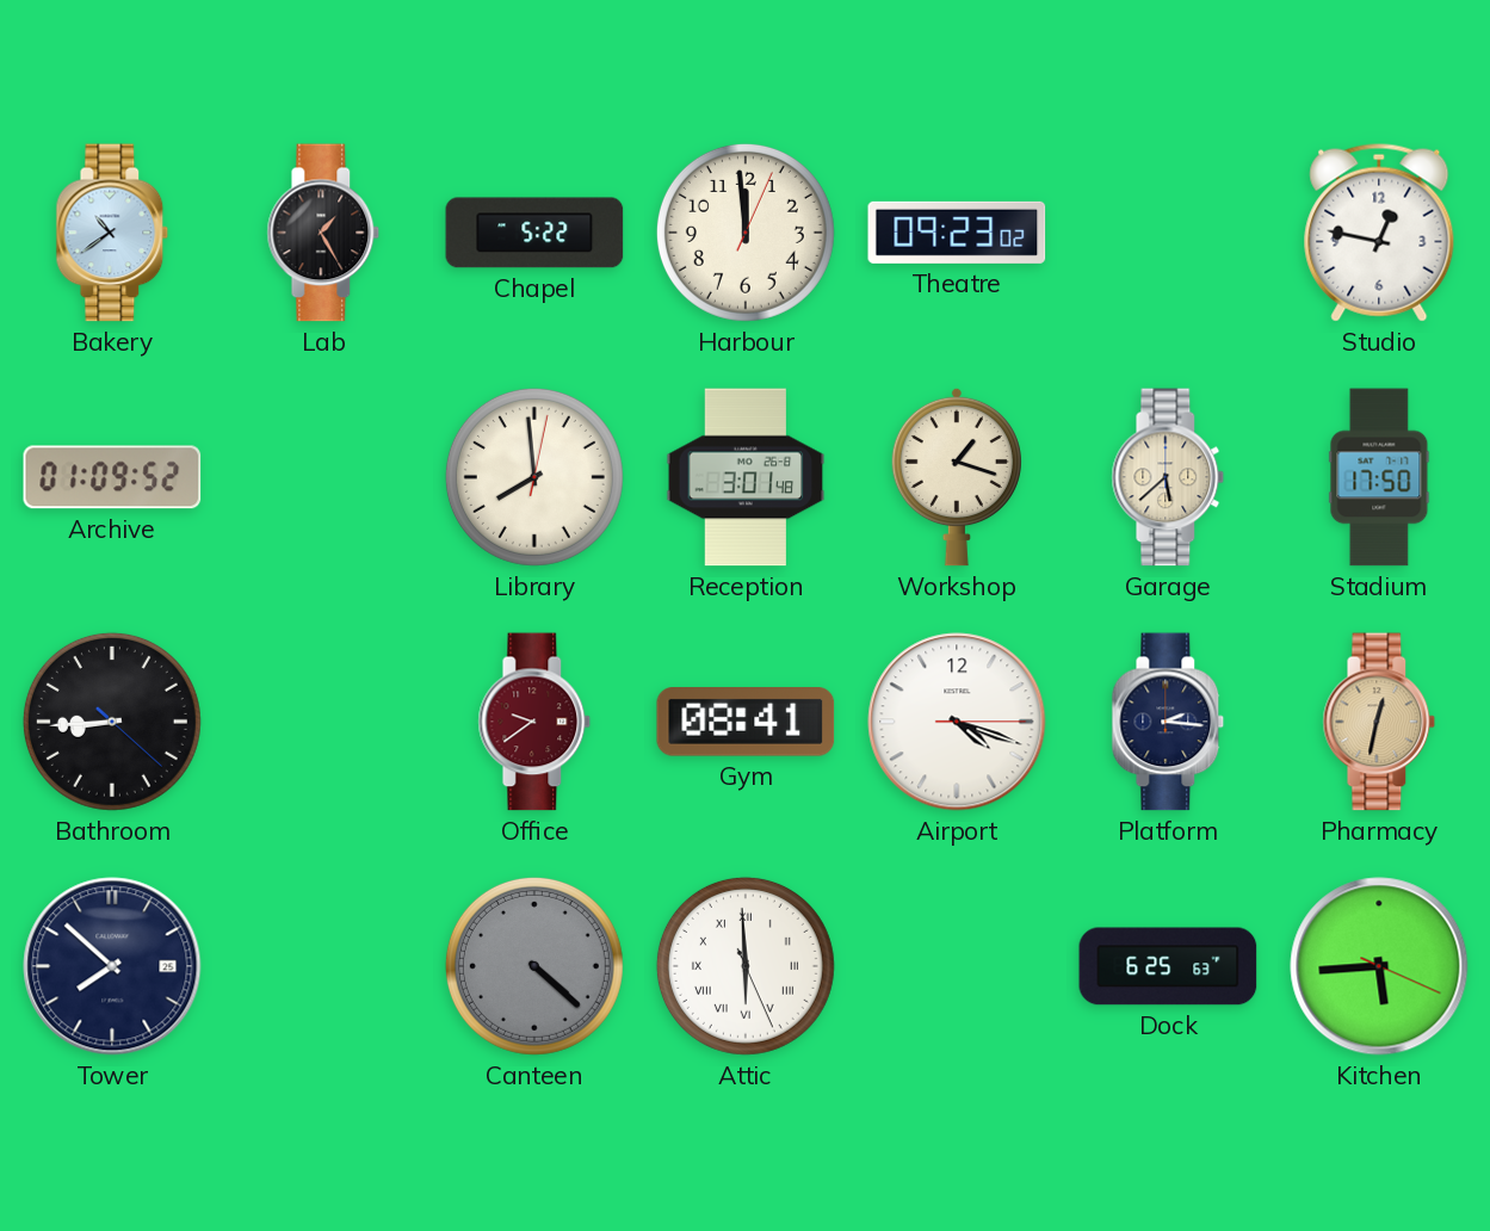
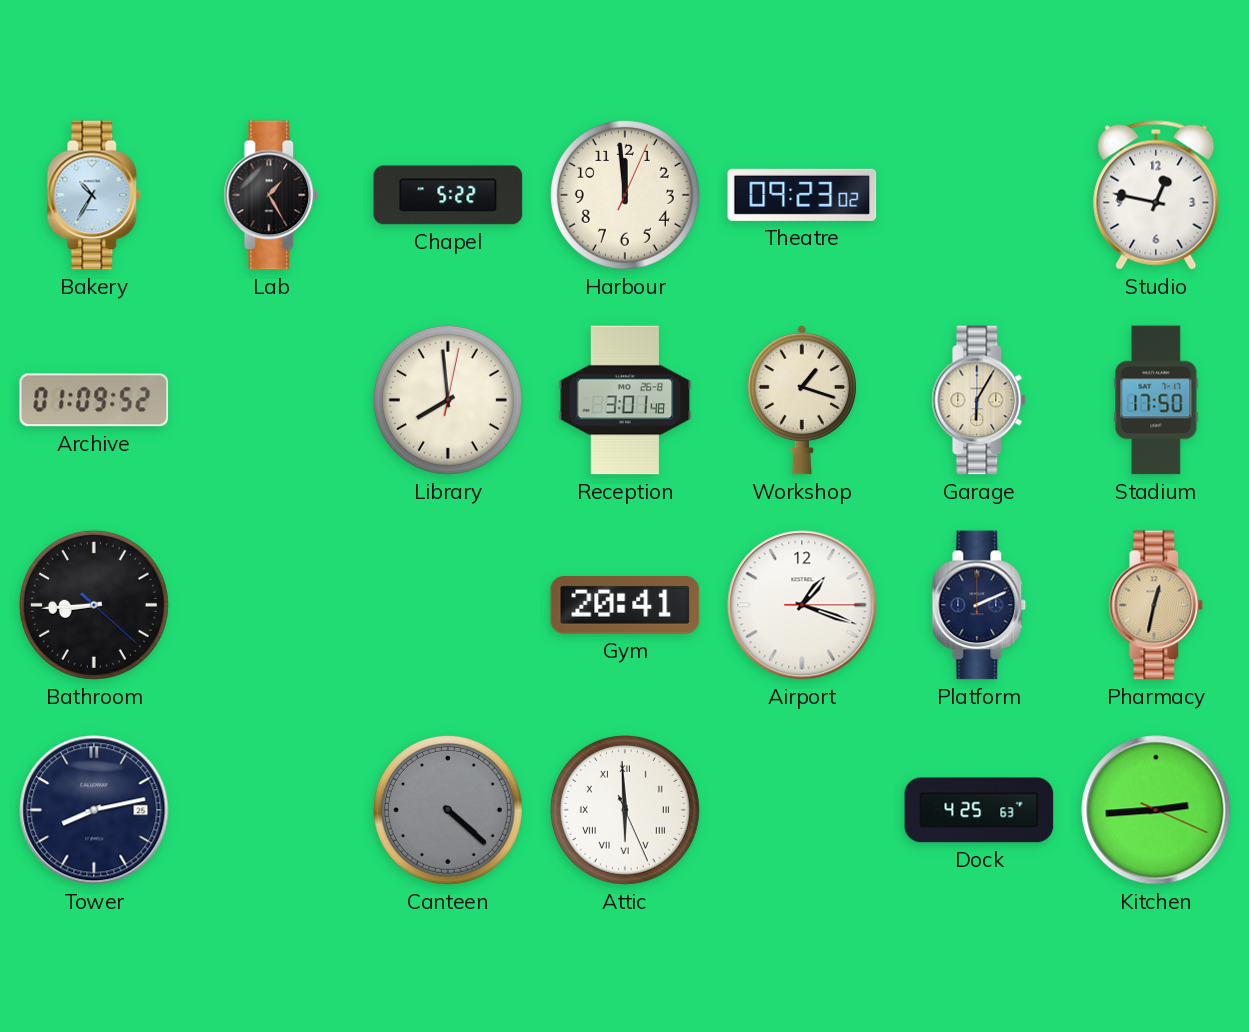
Bakery: 10:39 -> 10:35
Garage: 5:38 -> 6:05
Office: 9:39 -> none
Gym: 08:41 -> 20:41
Airport: 4:18 -> 1:18
Platform: 2:16 -> 2:11
Tower: 7:52 -> 8:13
Dock: 6:25 -> 4:25
Kitchen: 5:44 -> 2:44
